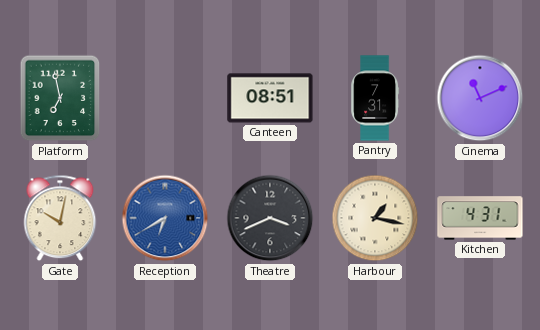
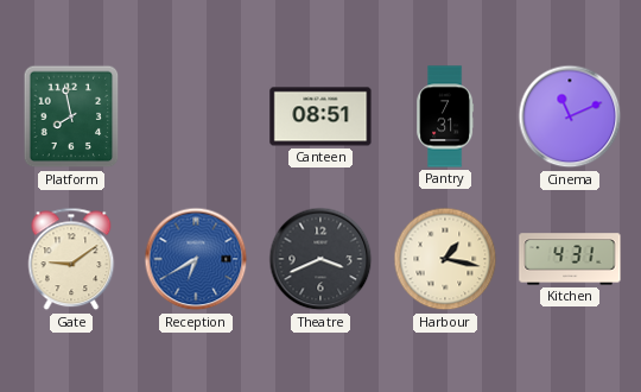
Platform: 6:58 -> 7:58
Gate: 10:02 -> 9:09
